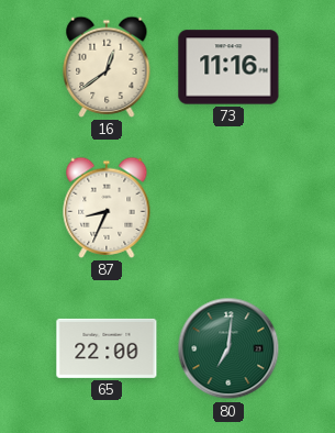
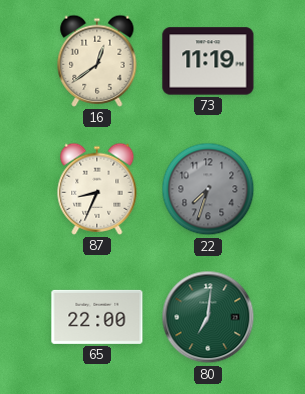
73: 11:16 -> 11:19
22: none -> 7:33
